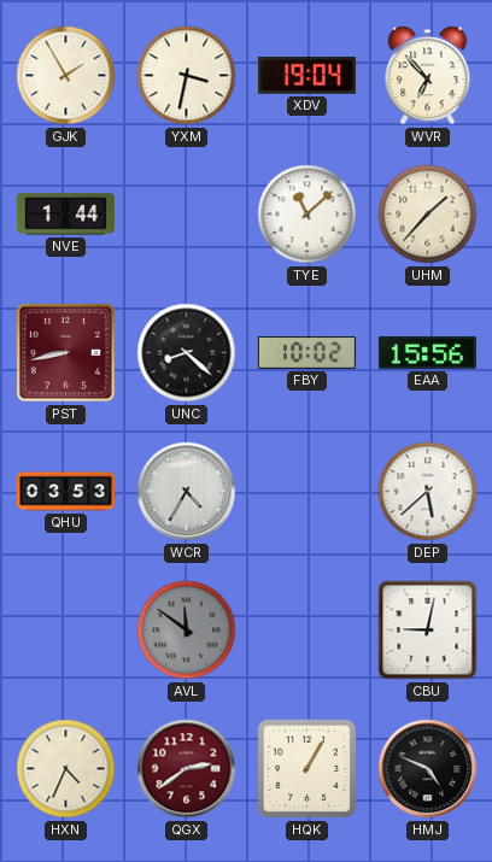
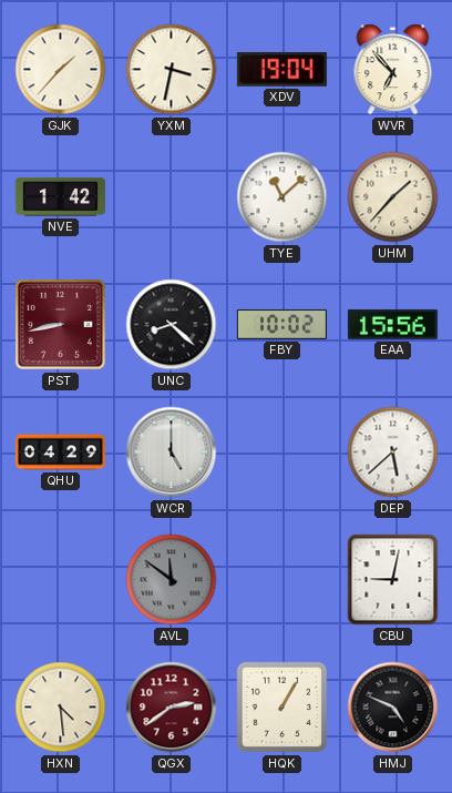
GJK: 1:55 -> 1:37
NVE: 1:44 -> 1:42
QHU: 03:53 -> 04:29
WCR: 4:35 -> 5:00
HXN: 4:34 -> 4:29
